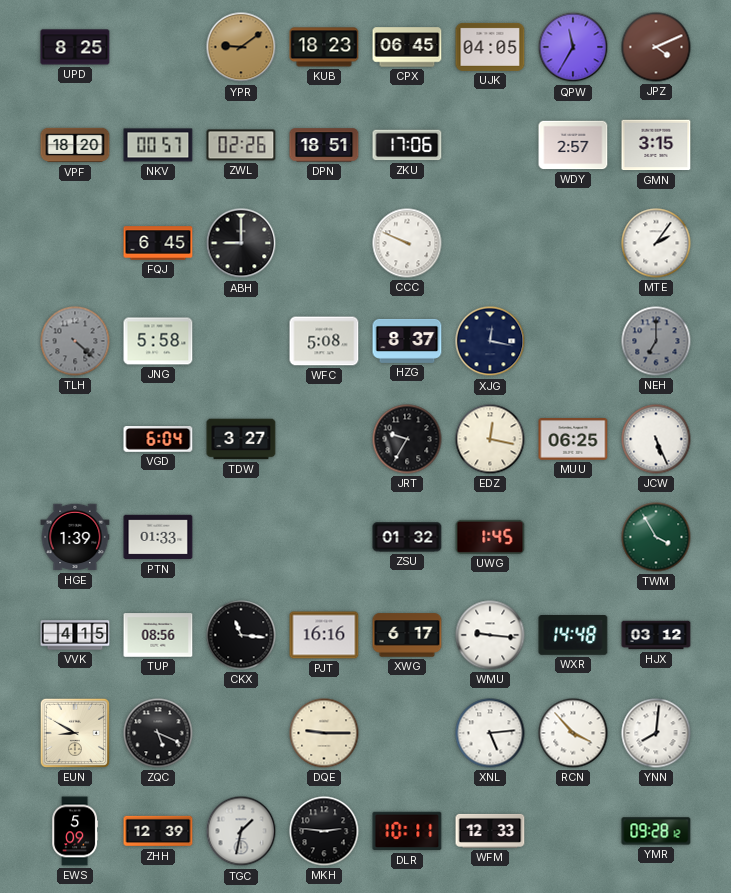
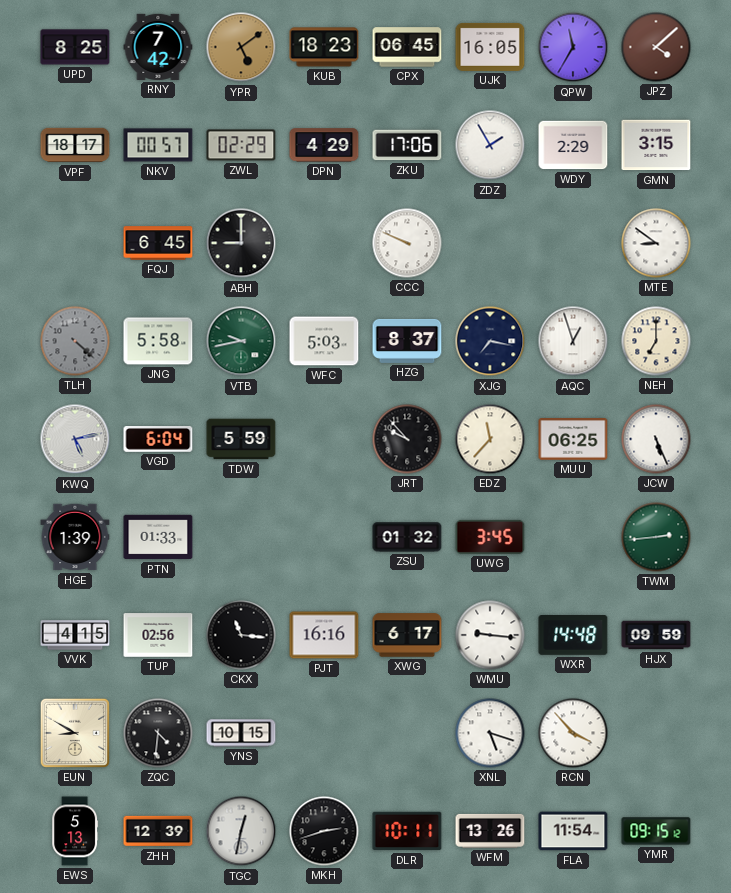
RNY: none -> 7:42
YPR: 9:09 -> 5:09
UJK: 04:05 -> 16:05
JPZ: 4:11 -> 4:08
VPF: 18:20 -> 18:17
ZWL: 02:26 -> 02:29
DPN: 18:51 -> 4:29
ZDZ: none -> 1:55
WDY: 2:57 -> 2:29
MTE: 2:06 -> 8:51
VTB: none -> 9:43
WFC: 5:08 -> 5:03
XJG: 12:17 -> 7:17
AQC: none -> 12:57
NEH dial: grey -> cream
KWQ: none -> 5:13
TDW: 3:27 -> 5:59
JRT: 9:35 -> 9:53
EDZ: 12:17 -> 11:37
UWG: 1:45 -> 3:45
TWM: 3:55 -> 2:44
TUP: 08:56 -> 02:56
HJX: 03:12 -> 09:59
ZQC: 5:19 -> 4:31
YNS: none -> 10:15
DQE: 9:15 -> none
XNL: 5:14 -> 5:18
YNN: 8:01 -> none
EWS: 5:09 -> 5:13
TGC: 1:32 -> 12:32
MKH: 2:46 -> 2:42
WFM: 12:33 -> 13:26
FLA: none -> 11:54
YMR: 09:28 -> 09:15
